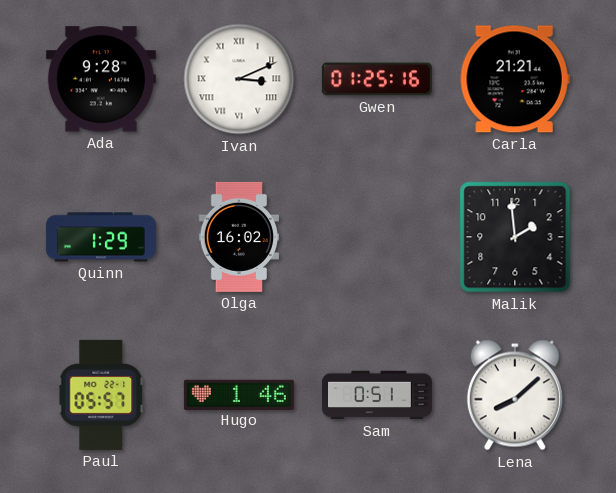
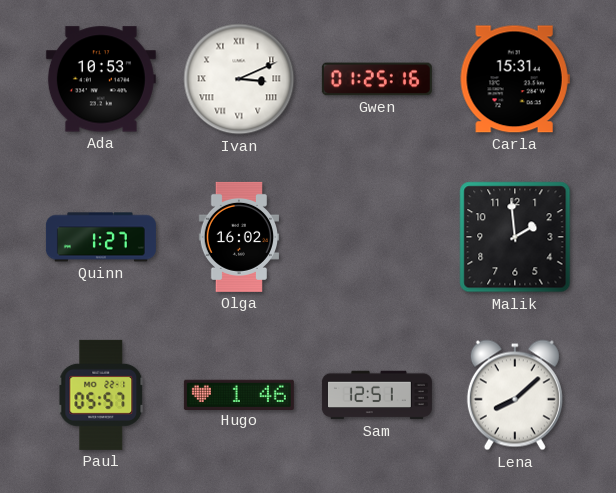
Ada: 9:28 -> 10:53
Carla: 21:21 -> 15:31
Quinn: 1:29 -> 1:27
Sam: 0:51 -> 12:51
